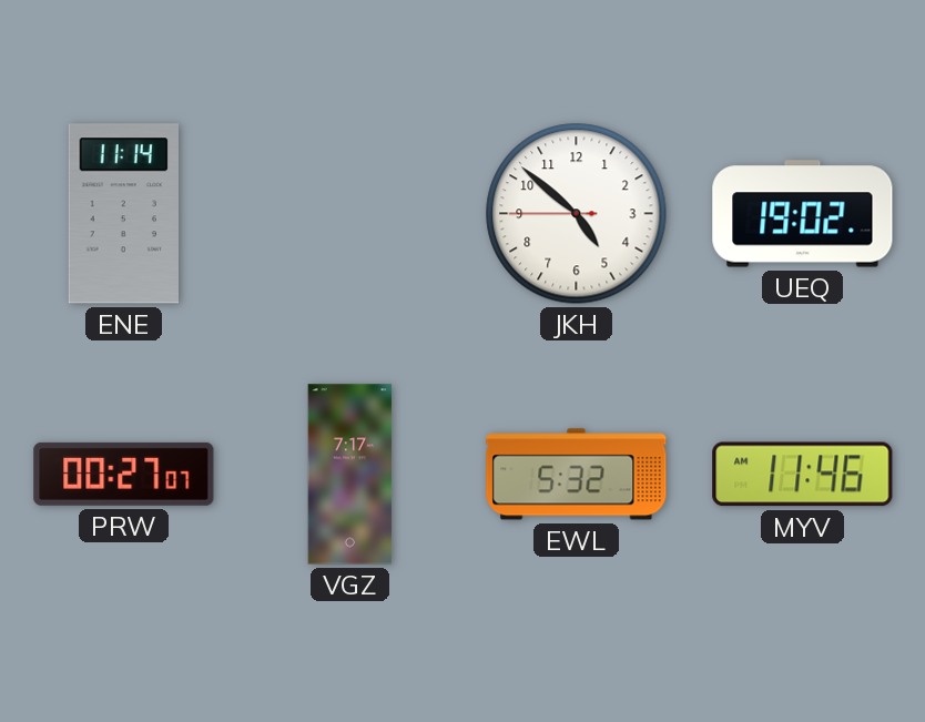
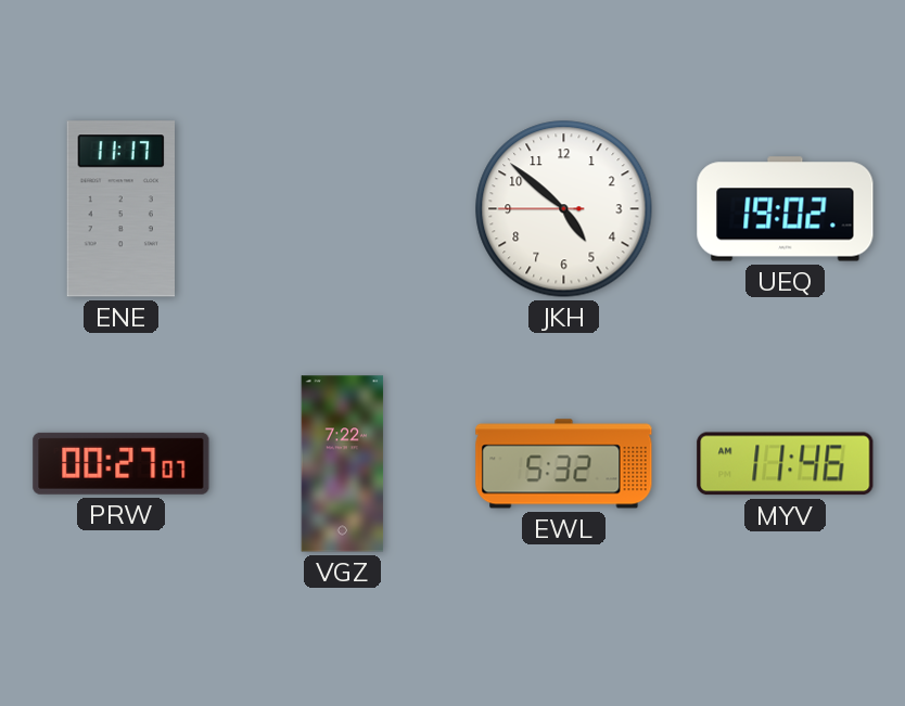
ENE: 11:14 -> 11:17
VGZ: 7:17 -> 7:22
